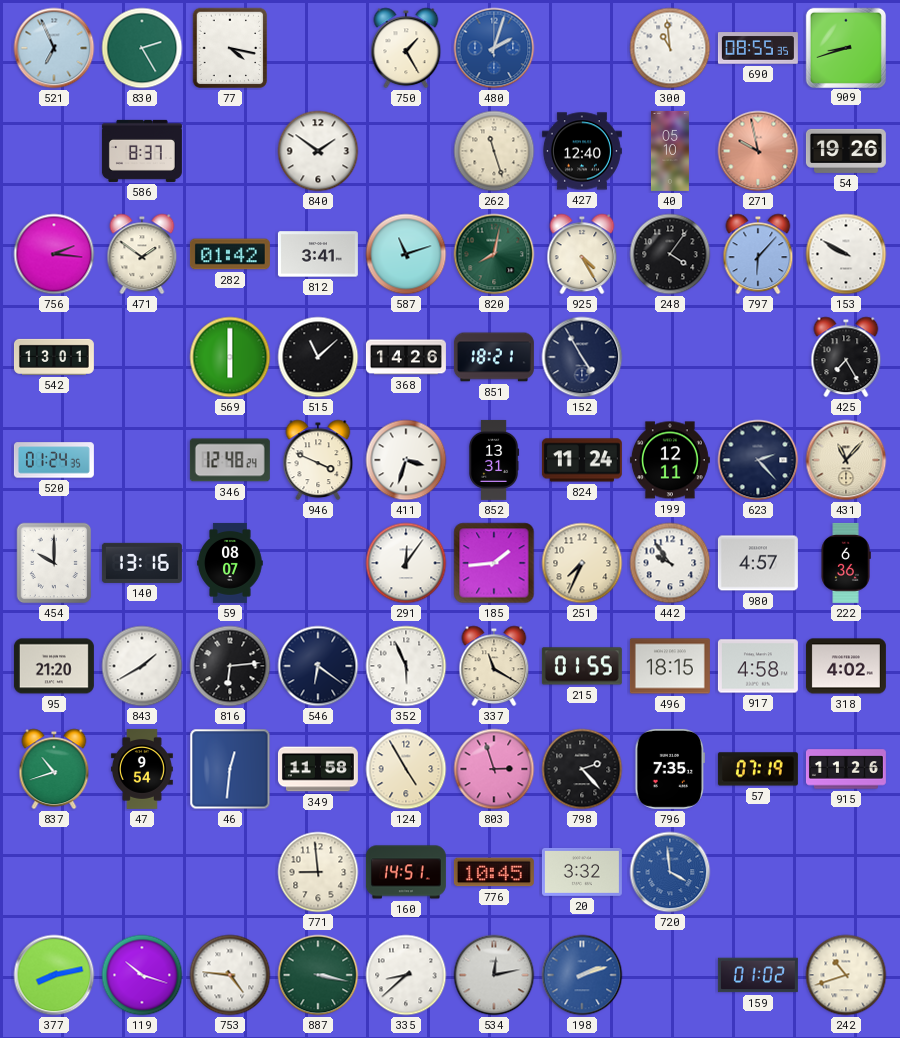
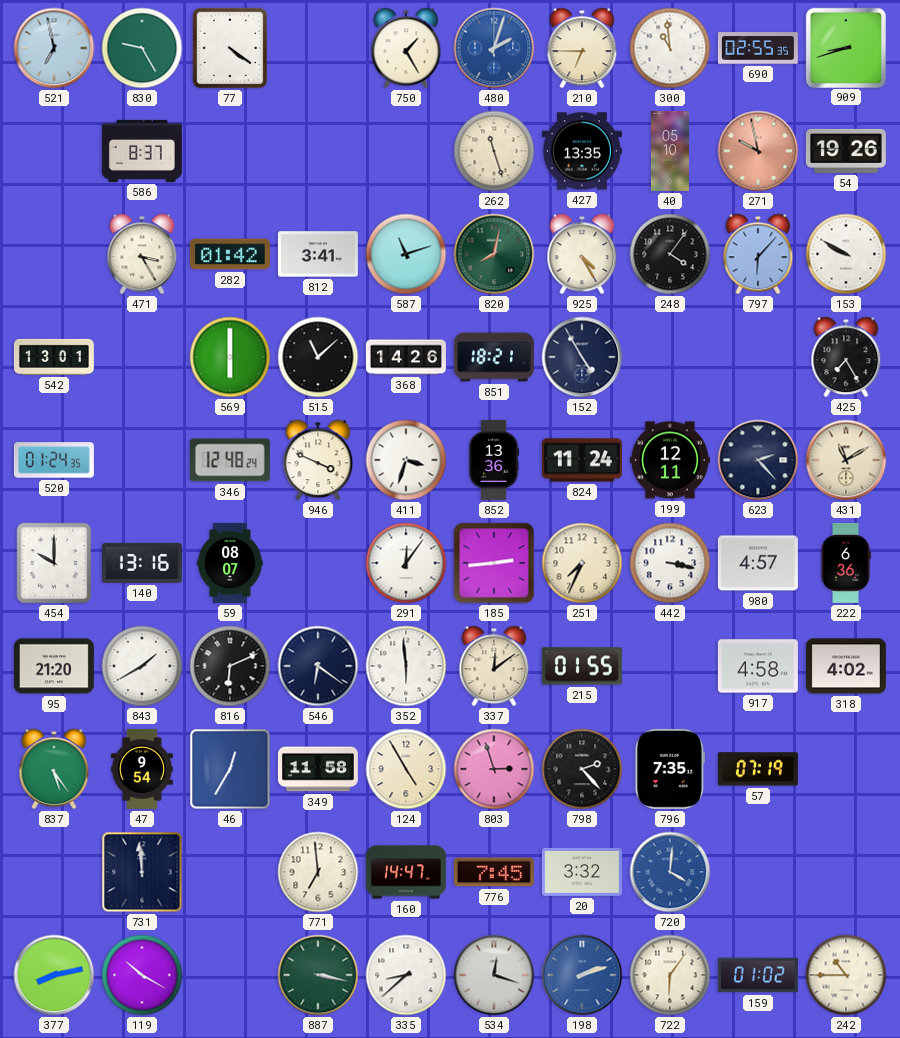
521: 6:56 -> 6:58
830: 2:25 -> 9:25
77: 4:17 -> 4:21
210: none -> 6:45
690: 08:55 -> 02:55
840: 1:51 -> none
427: 12:40 -> 13:35
756: 2:16 -> none
471: 1:51 -> 3:25
852: 13:31 -> 13:36
431: 11:07 -> 11:10
185: 1:44 -> 2:44
442: 9:54 -> 3:17
816: 6:14 -> 6:11
352: 5:56 -> 5:59
337: 11:20 -> 12:09
496: 18:15 -> none
837: 10:42 -> 5:24
46: 12:31 -> 12:35
915: 11:26 -> none
731: none -> 11:59
771: 8:59 -> 6:59
160: 14:51 -> 14:47
776: 10:45 -> 7:45
720: 3:59 -> 4:01
119: 10:18 -> 10:20
753: 4:46 -> none
534: 12:13 -> 12:18
722: none -> 6:06
242: 10:42 -> 10:45
